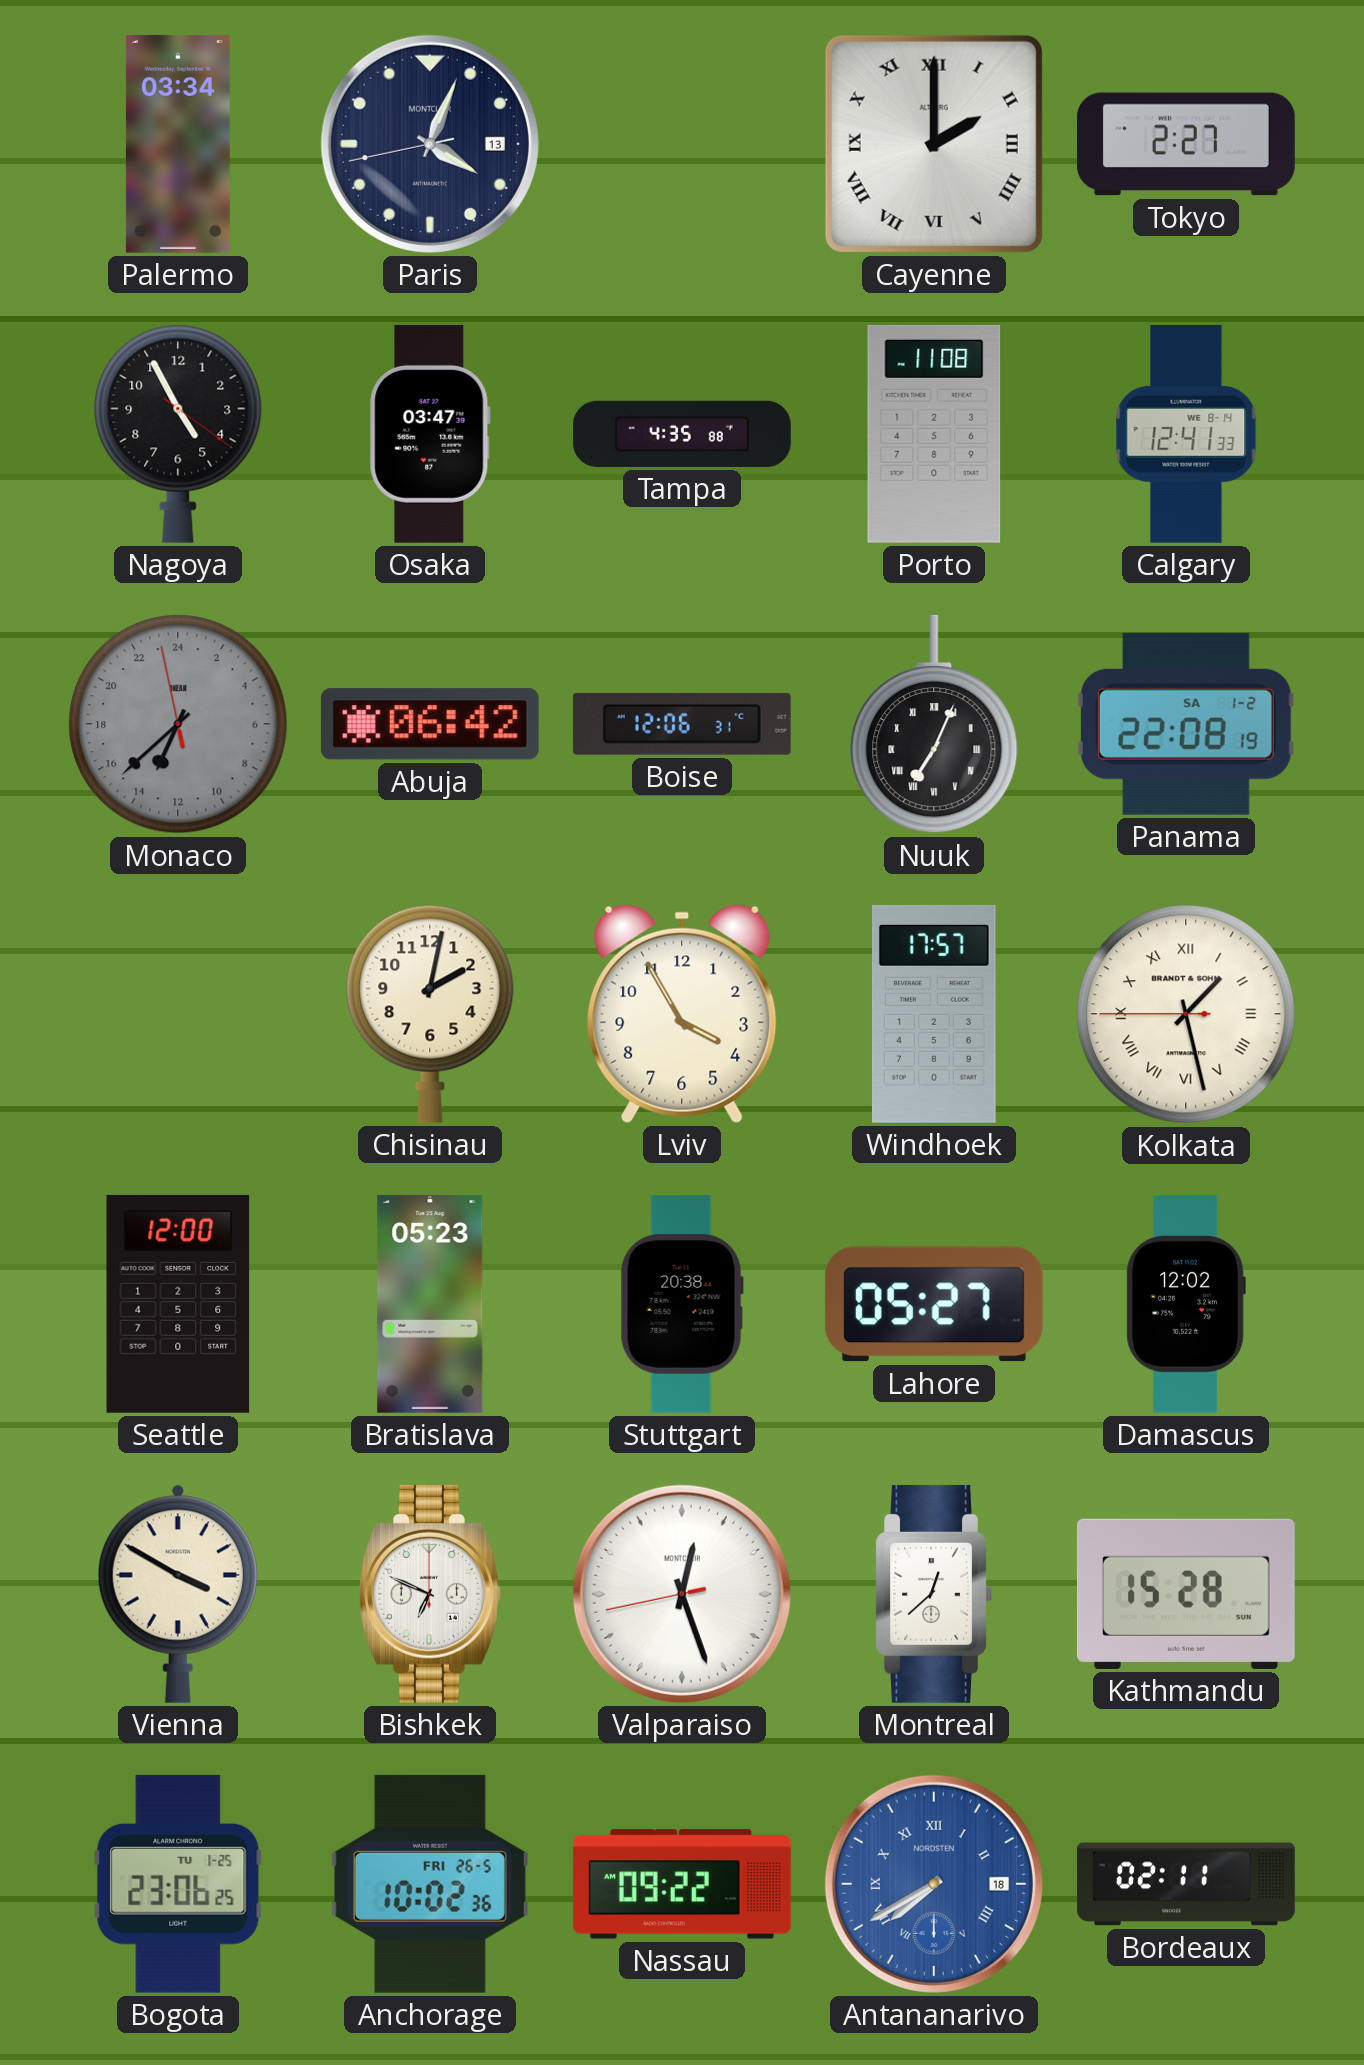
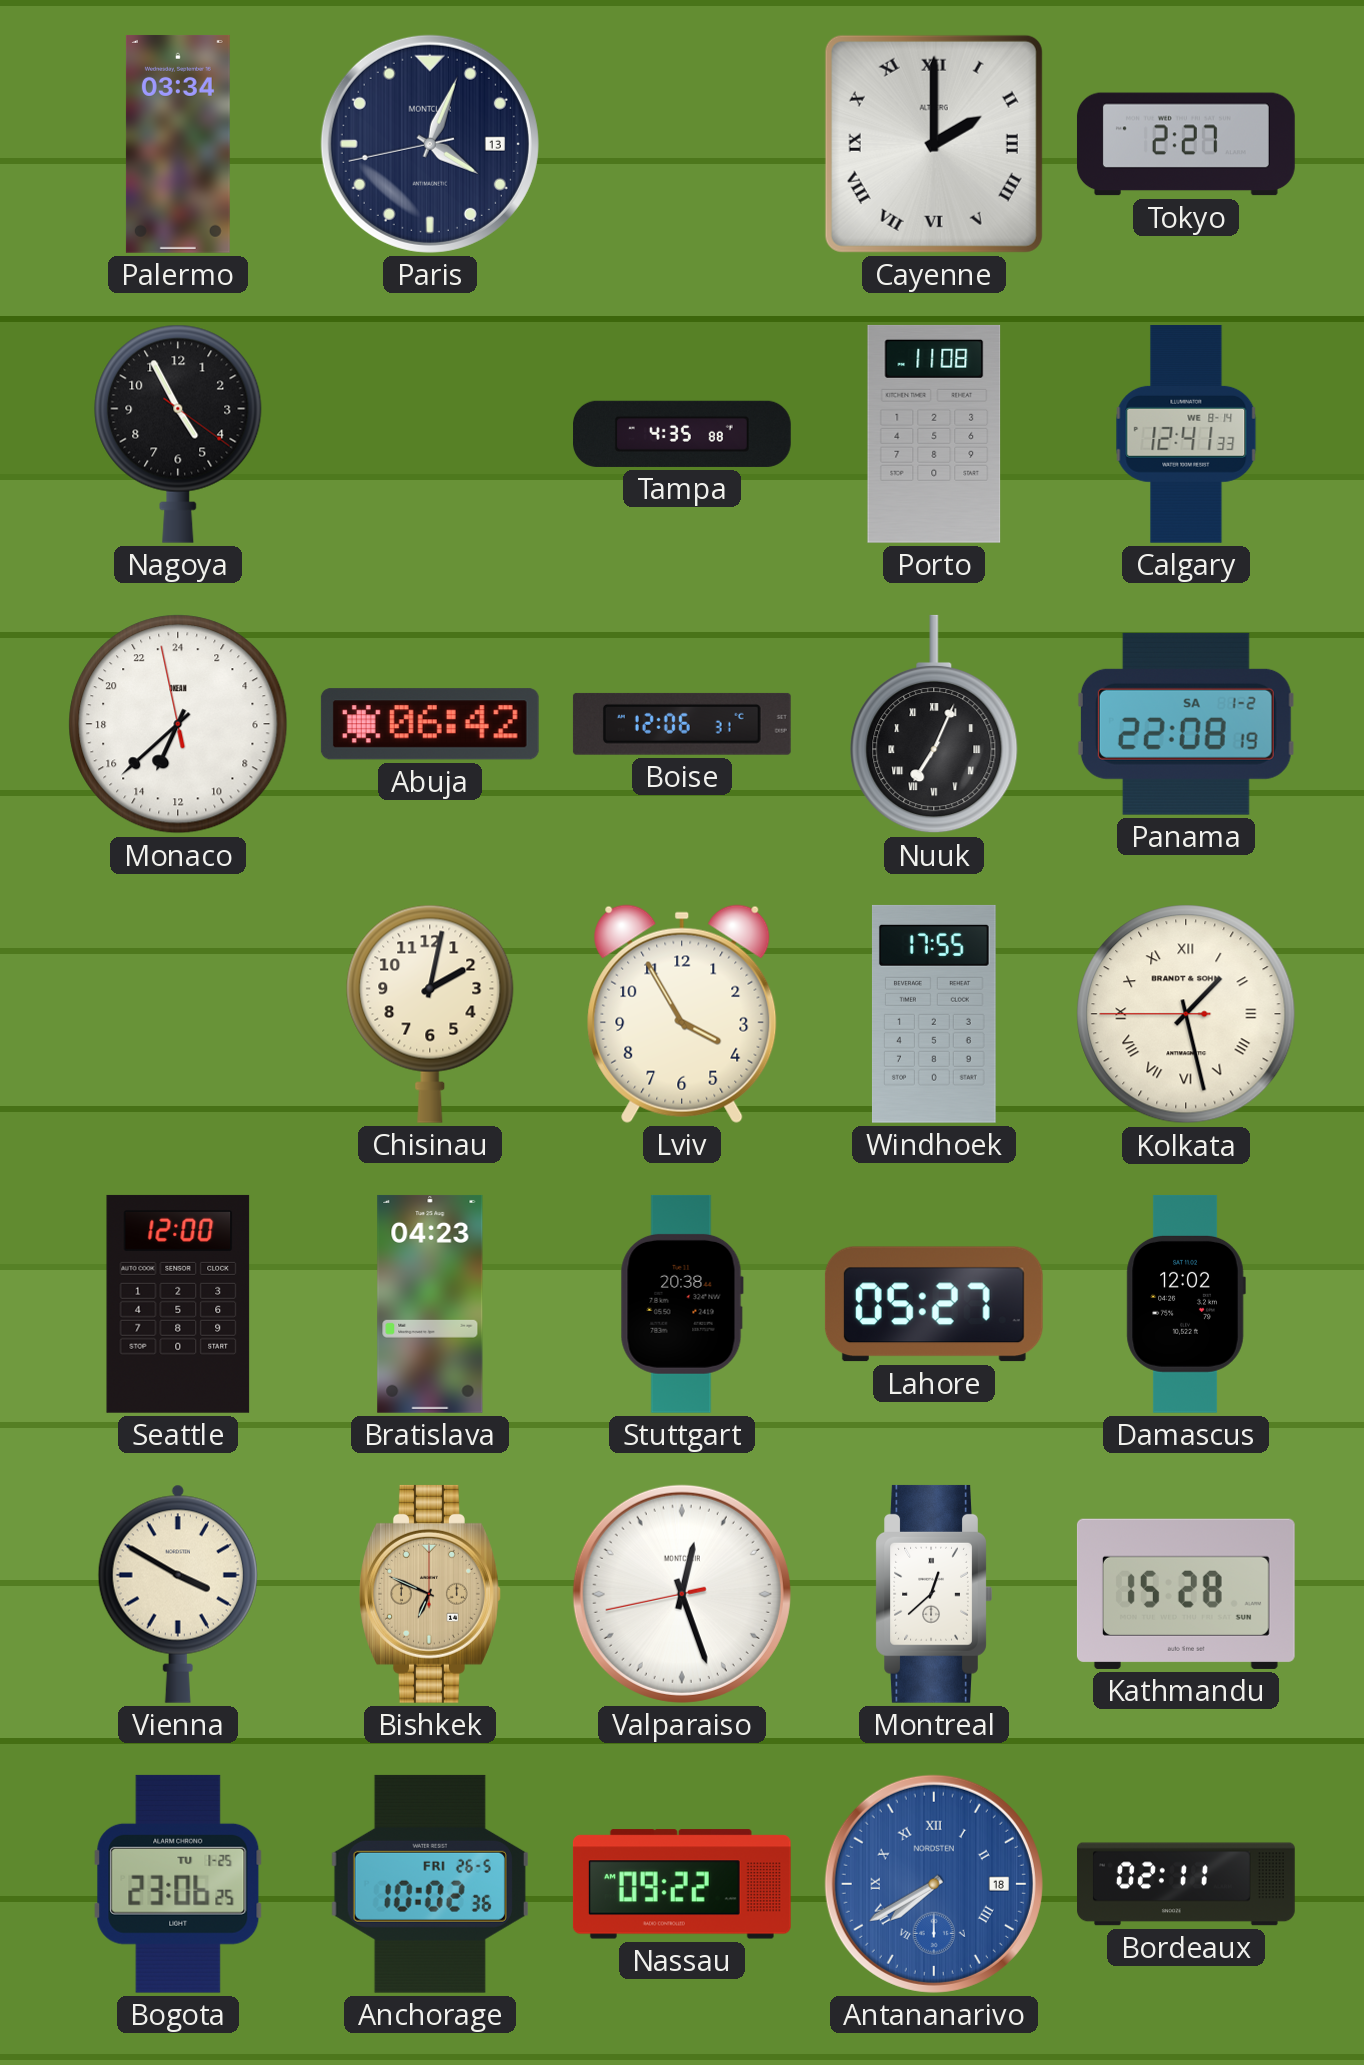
Osaka: 03:47 -> none
Monaco dial: grey -> white
Windhoek: 17:57 -> 17:55
Bratislava: 05:23 -> 04:23
Bishkek dial: white -> champagne
